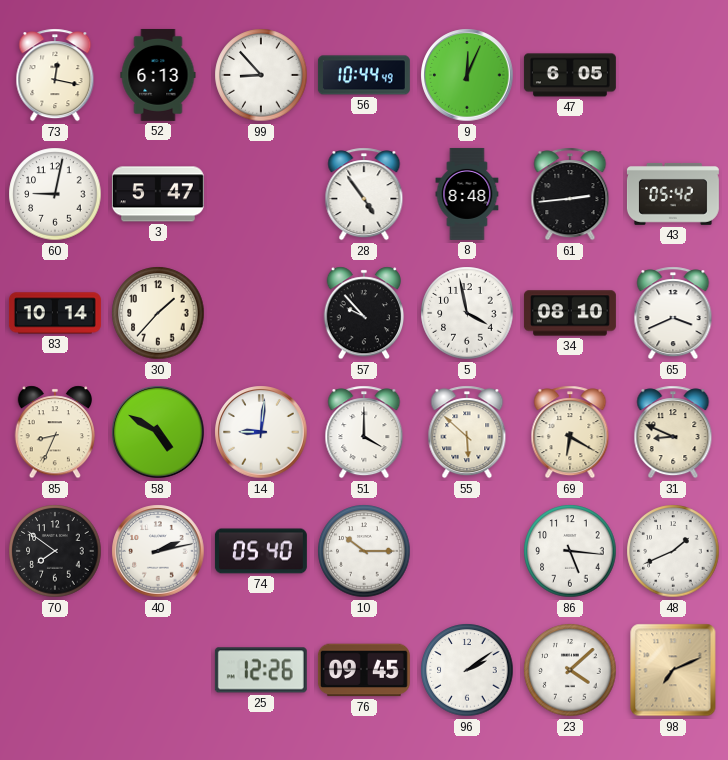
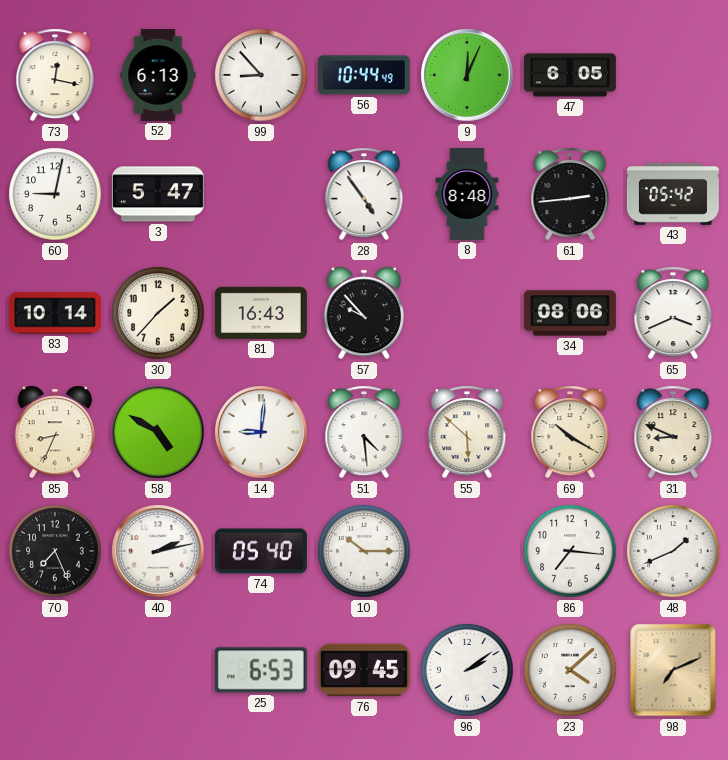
81: none -> 16:43
5: 3:58 -> none
34: 08:10 -> 08:06
51: 4:00 -> 4:29
69: 6:20 -> 10:20
70: 7:51 -> 7:26
86: 5:16 -> 7:16
25: 12:26 -> 6:53
